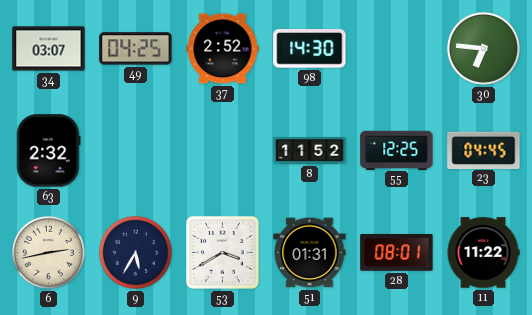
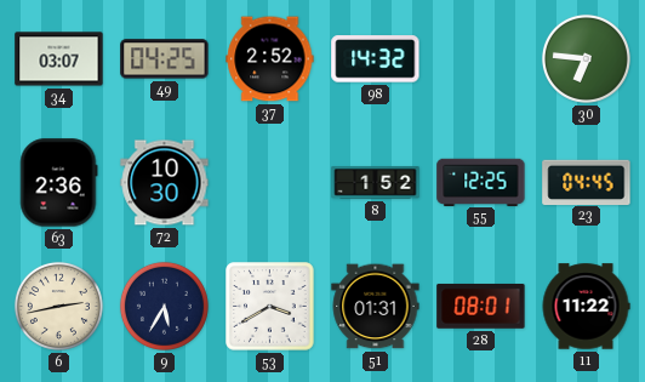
98: 14:30 -> 14:32
63: 2:32 -> 2:36
72: none -> 10:30
8: 11:52 -> 1:52
